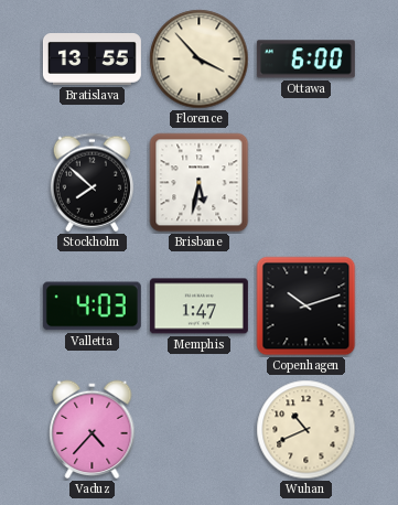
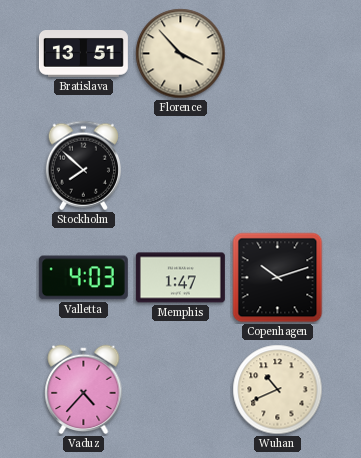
Bratislava: 13:55 -> 13:51
Ottawa: 6:00 -> none
Brisbane: 5:32 -> none
